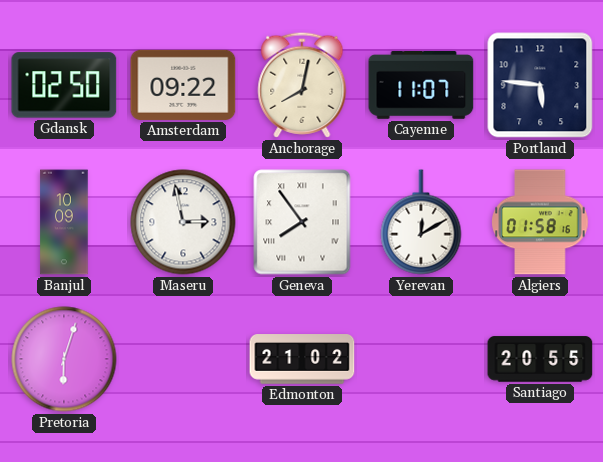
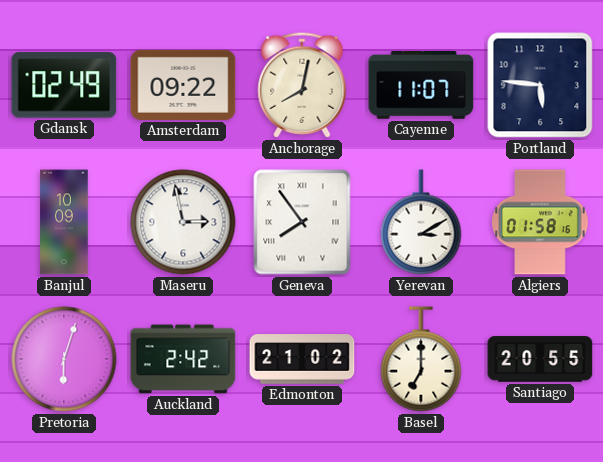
Gdansk: 02:50 -> 02:49
Yerevan: 12:10 -> 3:10
Auckland: none -> 2:42
Basel: none -> 7:00
